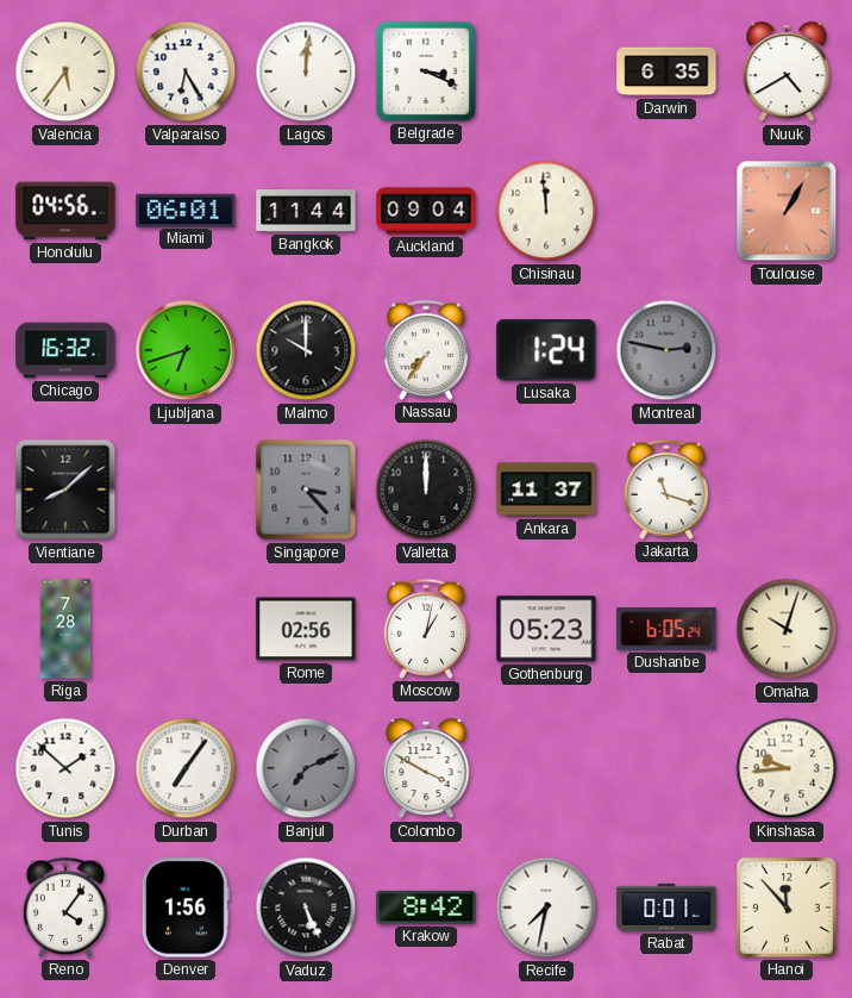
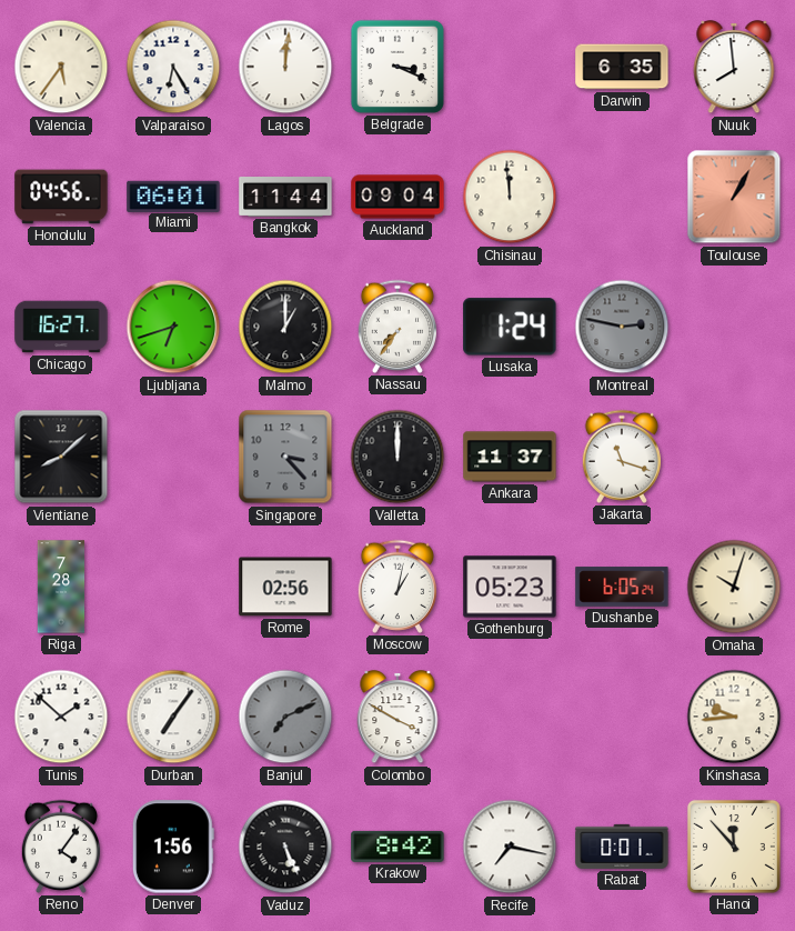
Nuuk: 4:40 -> 7:59
Chicago: 16:32 -> 16:27
Malmo: 10:00 -> 1:00
Recife: 7:32 -> 7:17
